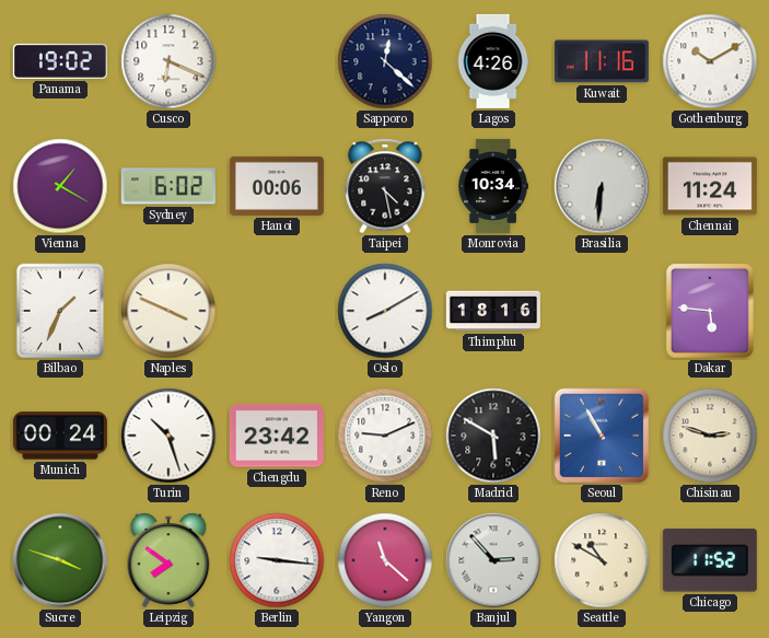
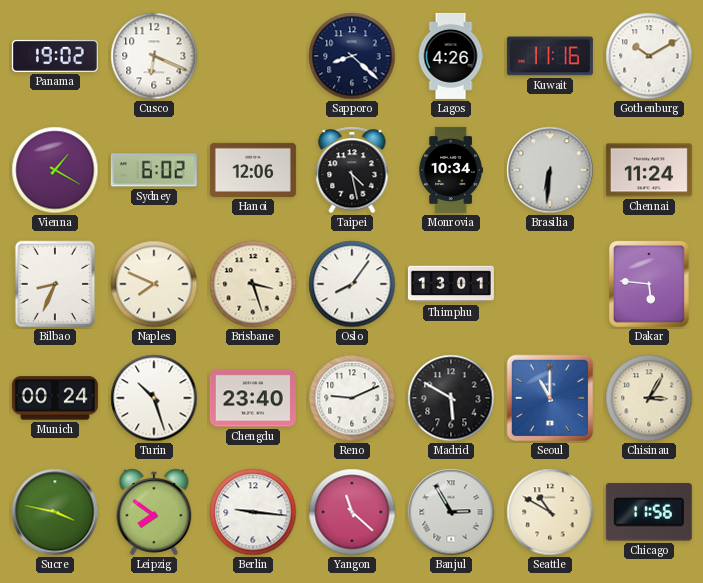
Sapporo: 12:22 -> 8:22
Hanoi: 00:06 -> 12:06
Bilbao: 1:34 -> 8:34
Naples: 3:49 -> 7:49
Brisbane: none -> 3:27
Oslo: 8:10 -> 8:06
Thimphu: 18:16 -> 13:01
Chengdu: 23:42 -> 23:40
Seoul: 10:55 -> 11:00
Chisinau: 2:48 -> 3:05
Sucre: 3:48 -> 3:47
Banjul: 2:53 -> 2:55
Chicago: 11:52 -> 11:56
